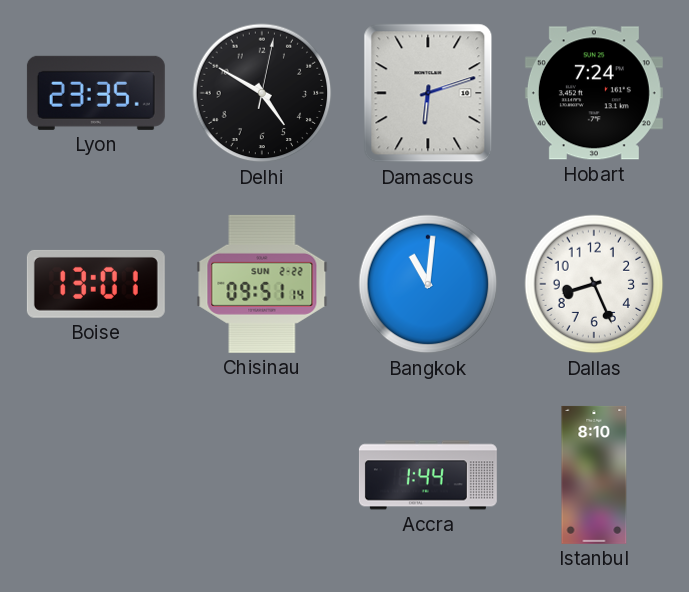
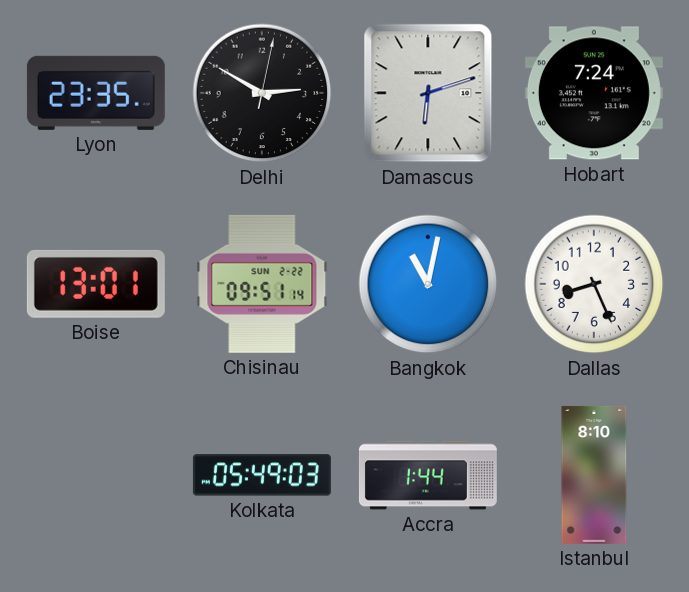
Delhi: 4:50 -> 2:50
Bangkok: 11:01 -> 11:02
Kolkata: none -> 05:49
